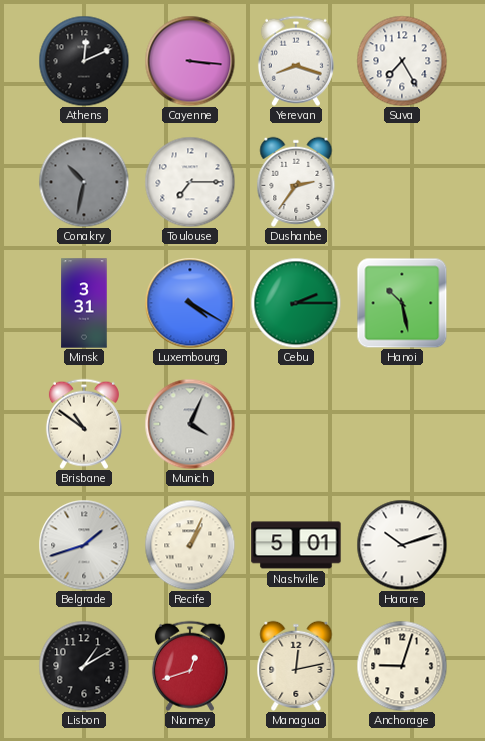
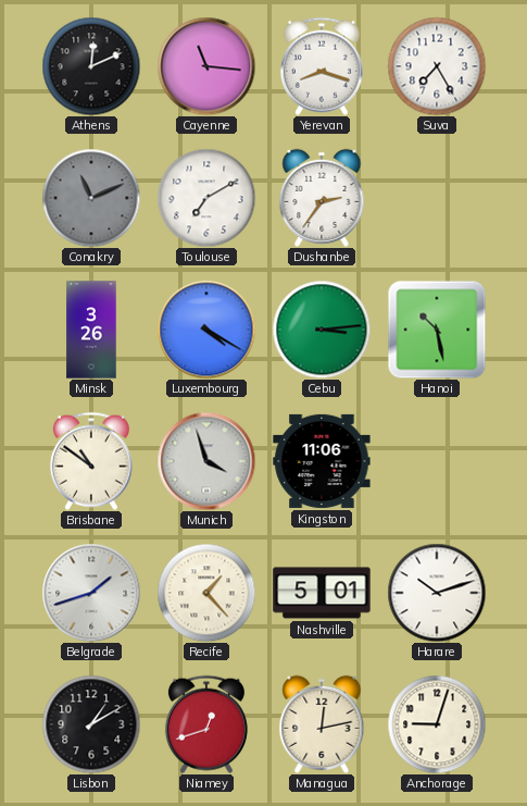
Cayenne: 3:16 -> 11:16
Conakry: 10:32 -> 11:11
Toulouse: 7:15 -> 7:10
Minsk: 3:31 -> 3:26
Cebu: 2:15 -> 3:14
Munich: 4:04 -> 3:57
Kingston: none -> 11:06
Recife: 1:04 -> 1:23
